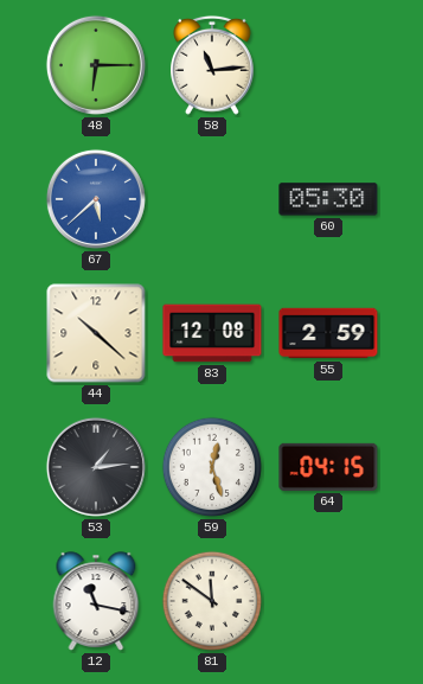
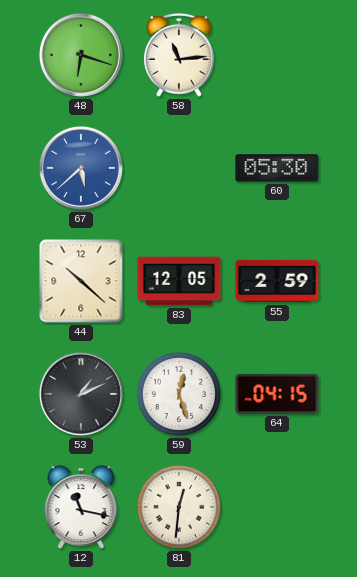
48: 6:15 -> 6:18
83: 12:08 -> 12:05
53: 1:14 -> 1:11
81: 11:51 -> 12:31
